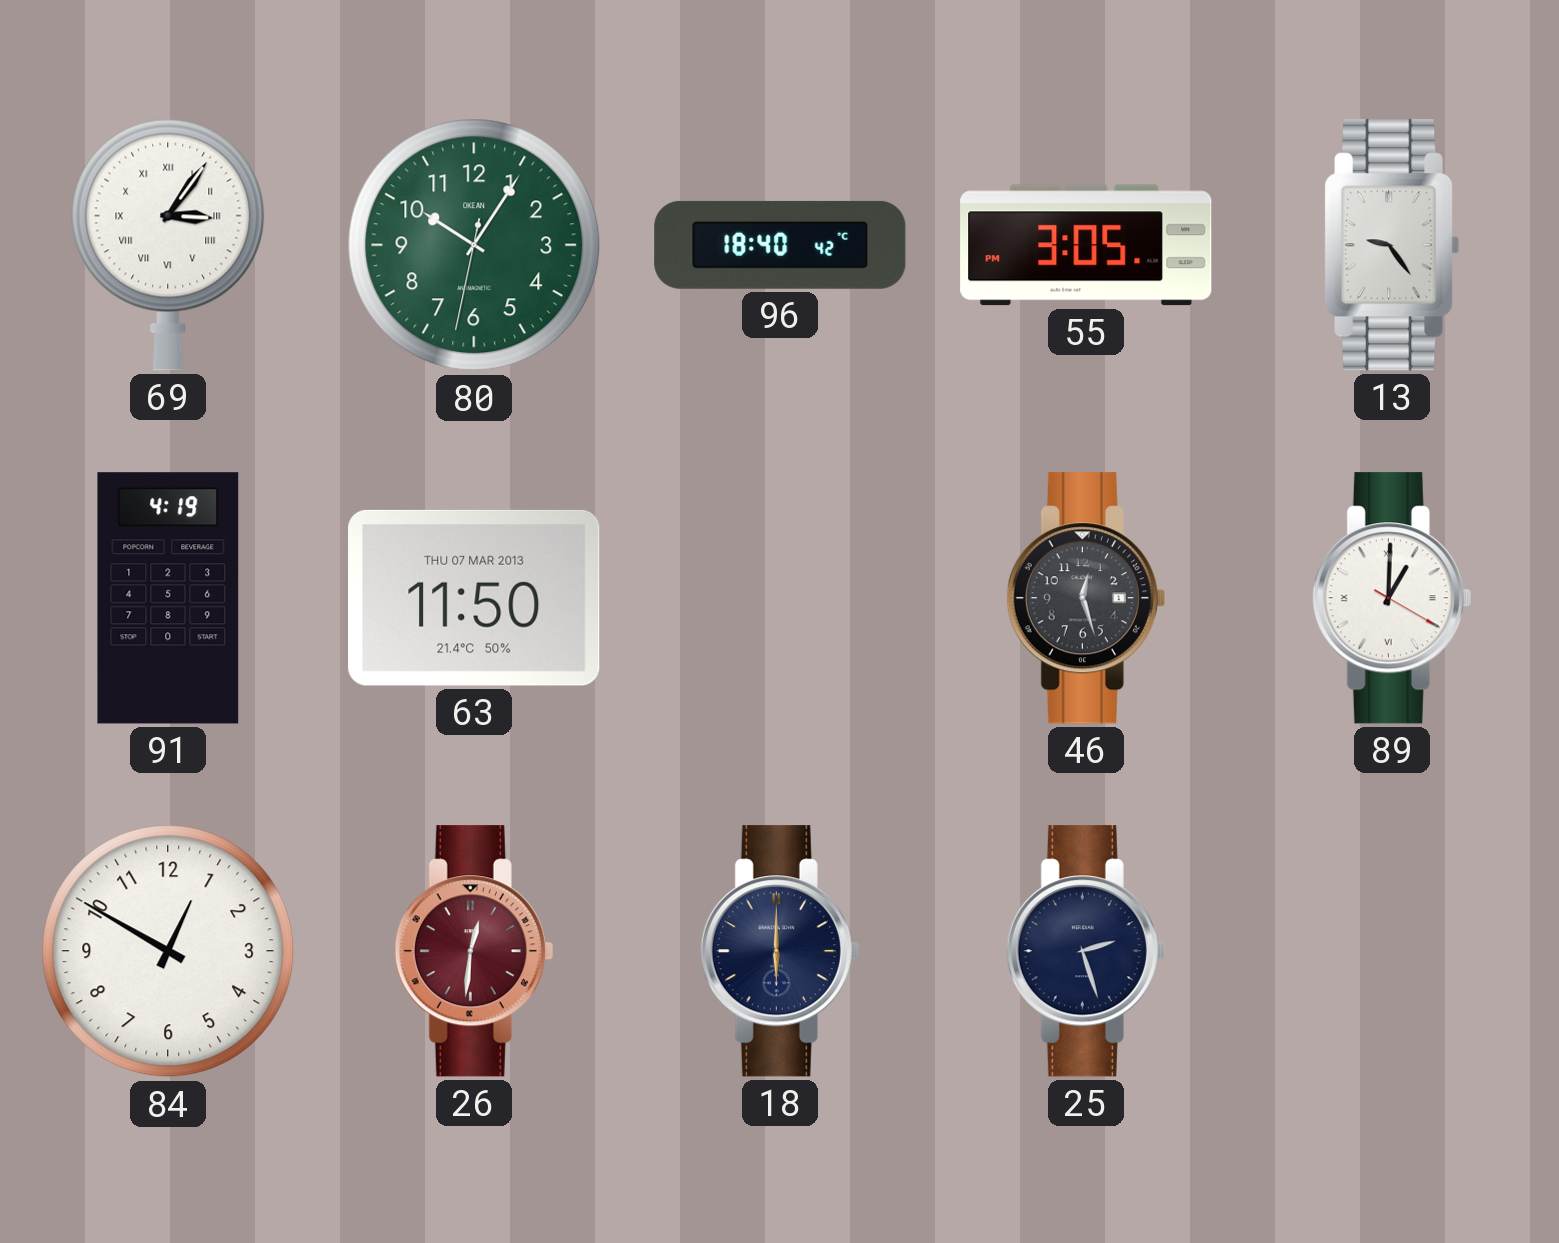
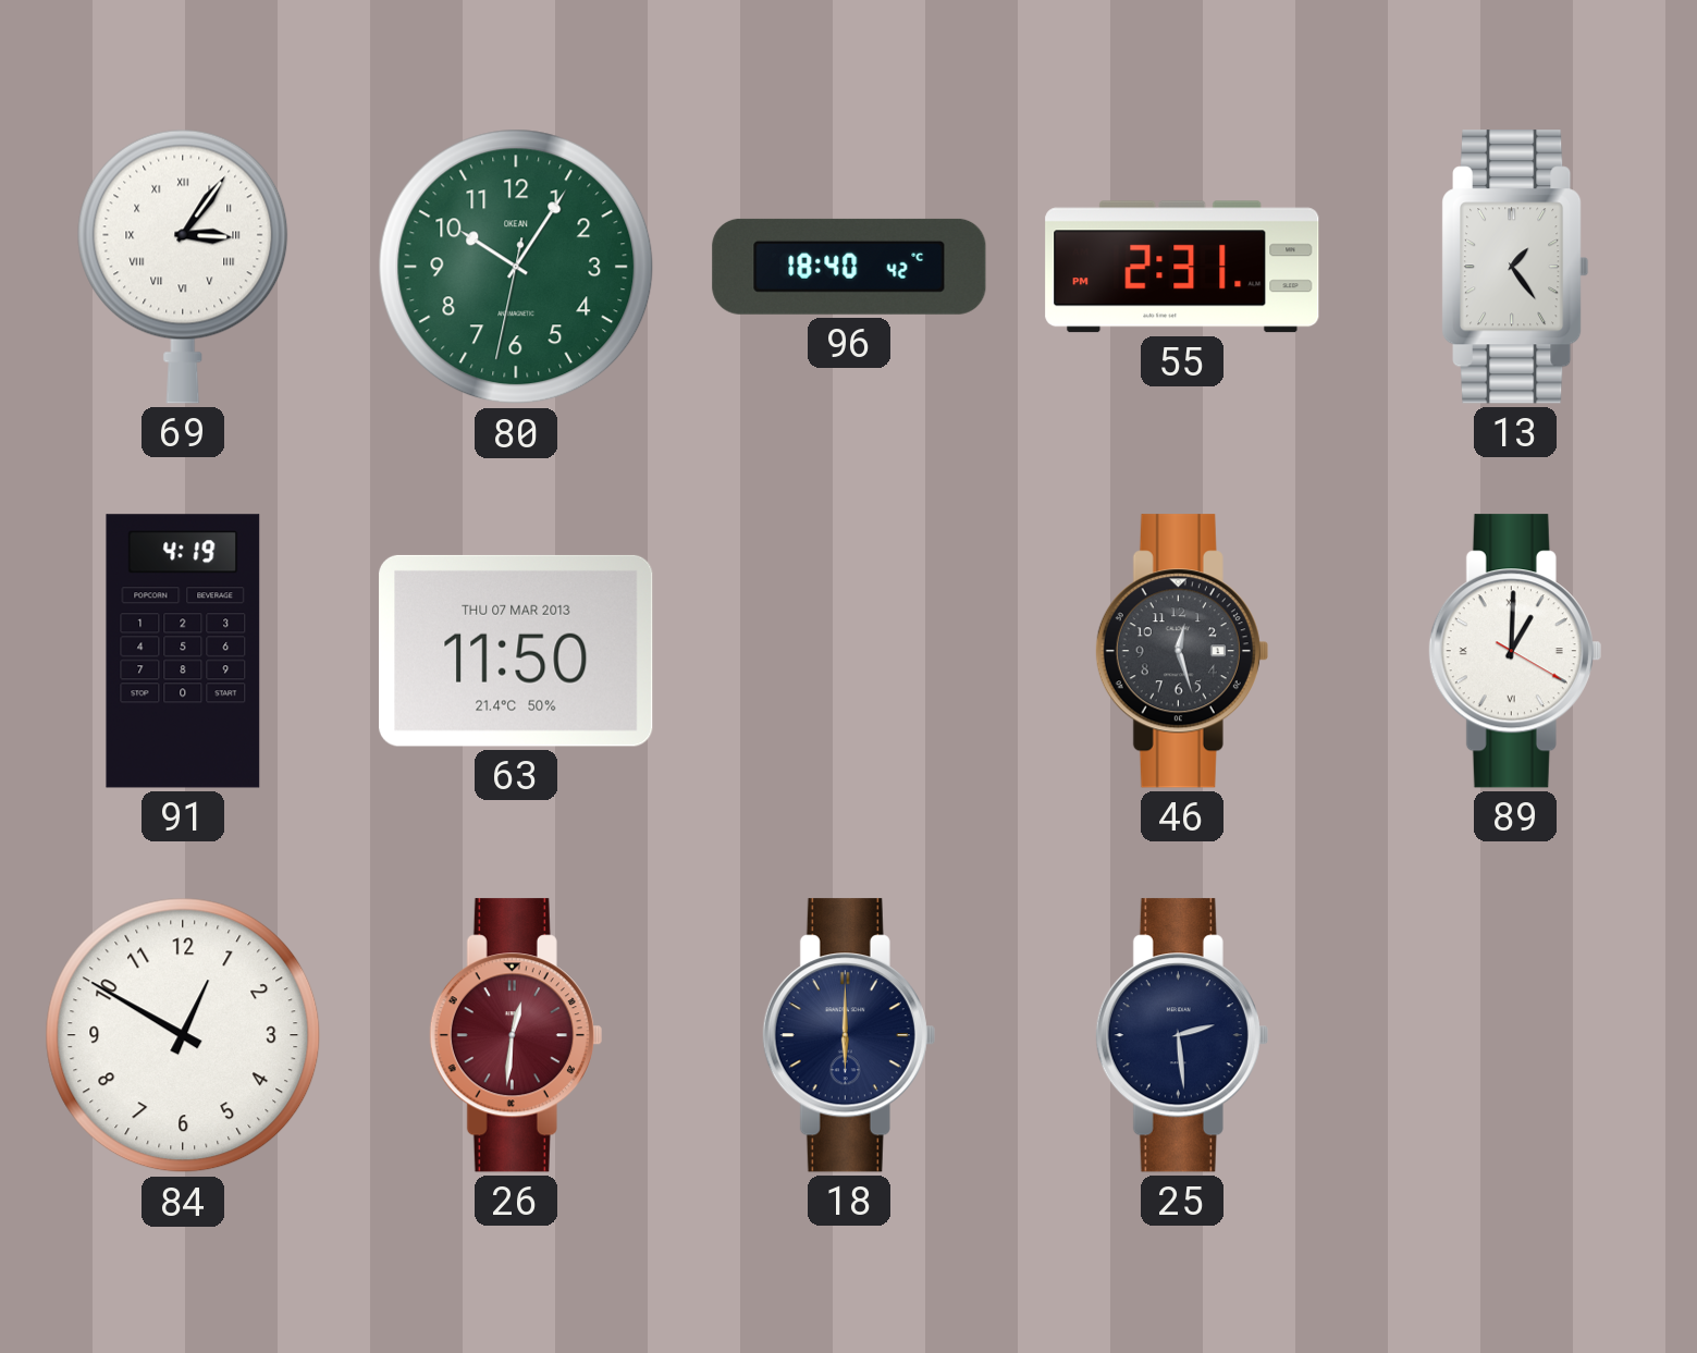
55: 3:05 -> 2:31
13: 9:24 -> 1:24
25: 2:27 -> 2:29
